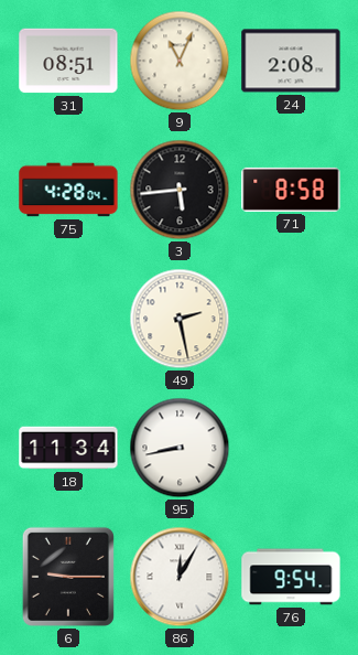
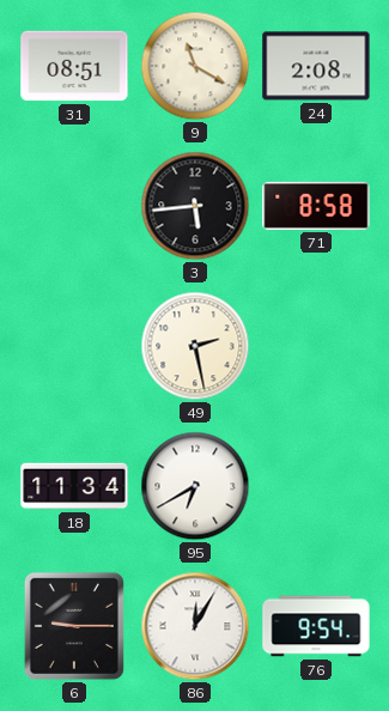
9: 11:04 -> 11:20
75: 4:28 -> none
95: 8:43 -> 6:40
